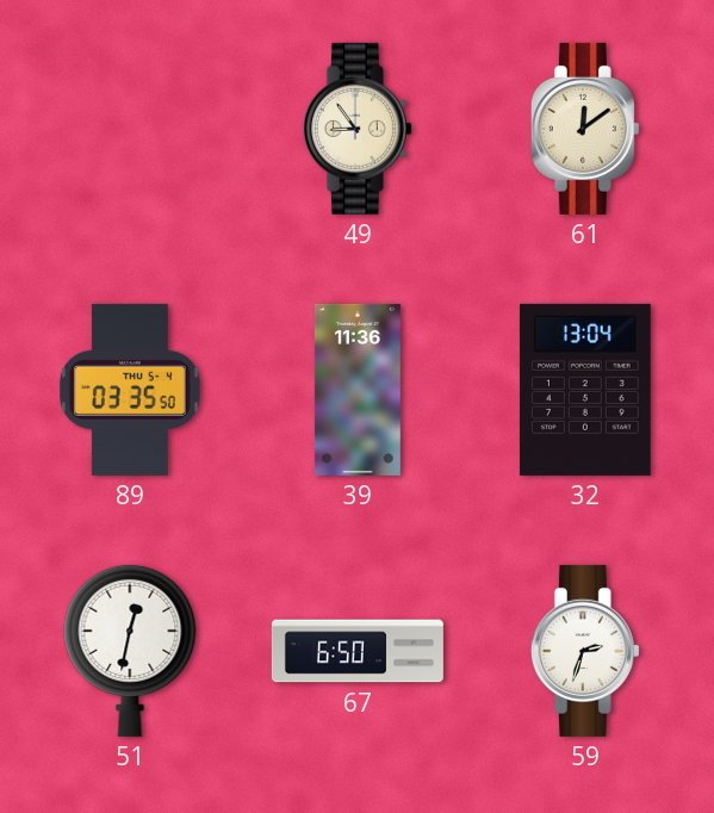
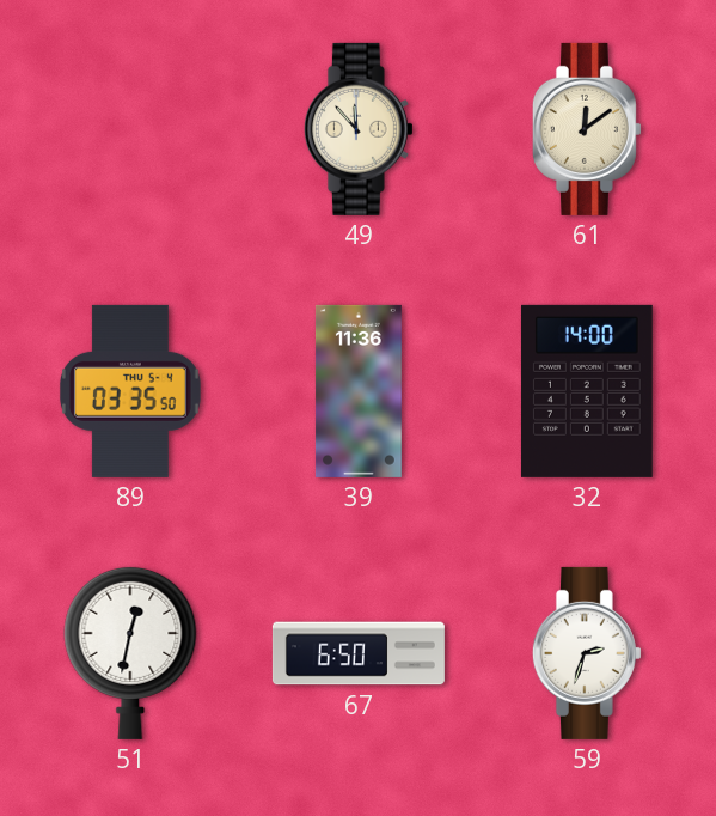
49: 8:54 -> 11:53
32: 13:04 -> 14:00
